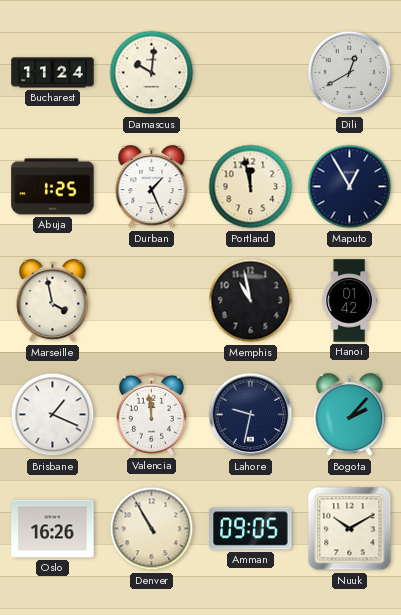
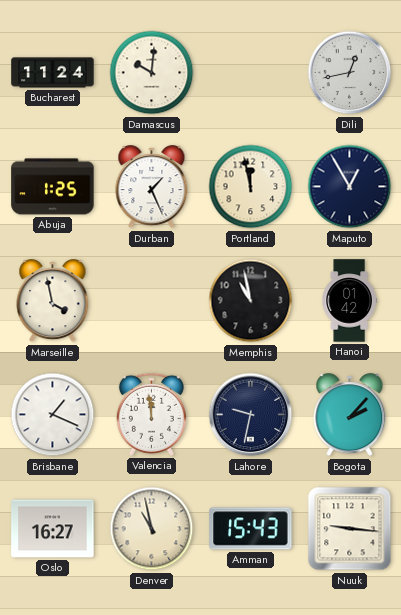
Dili: 12:40 -> 12:43
Oslo: 16:26 -> 16:27
Denver: 10:55 -> 10:58
Amman: 09:05 -> 15:43
Nuuk: 10:10 -> 9:16
